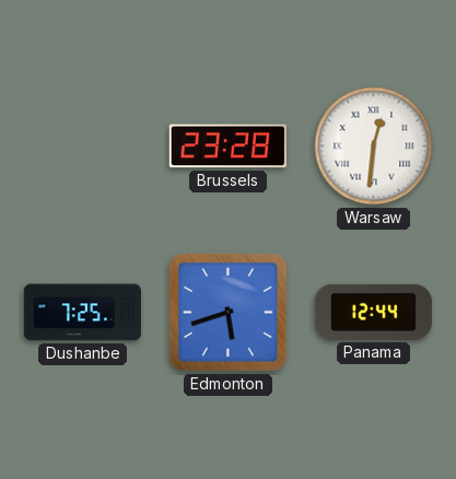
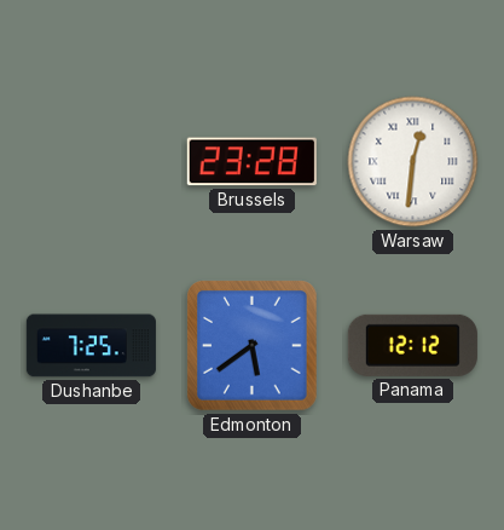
Edmonton: 5:42 -> 5:39
Panama: 12:44 -> 12:12
